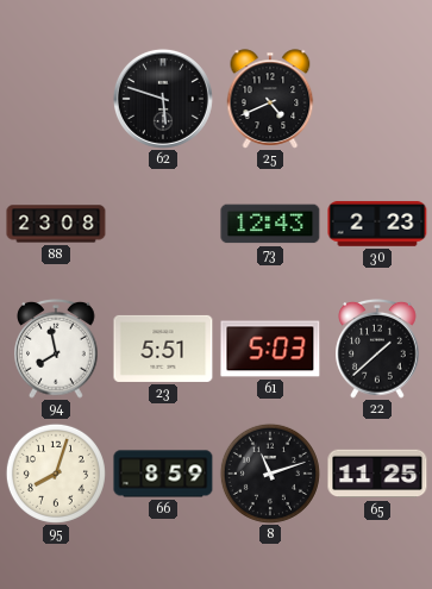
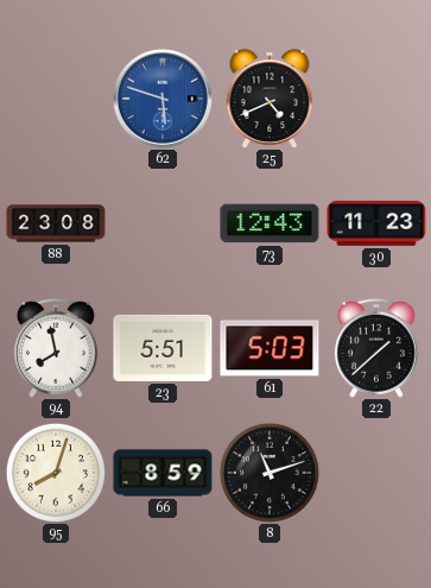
62 dial: black -> blue
30: 2:23 -> 11:23
65: 11:25 -> none
